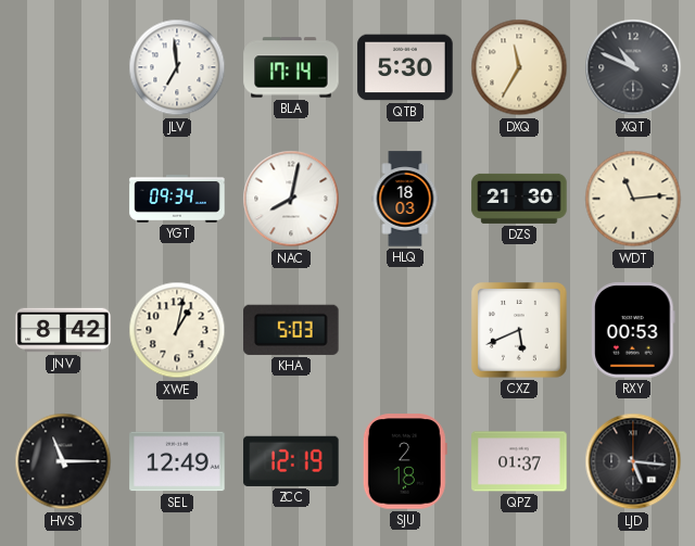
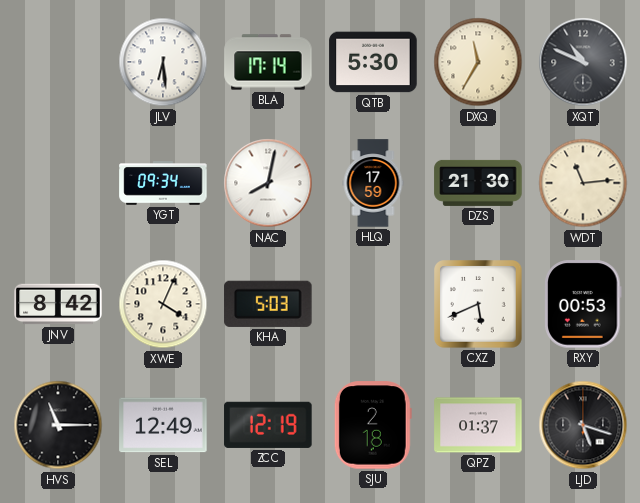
JLV: 6:59 -> 6:29
HLQ: 18:03 -> 17:59
XWE: 1:02 -> 4:04
LJD: 5:16 -> 5:18
